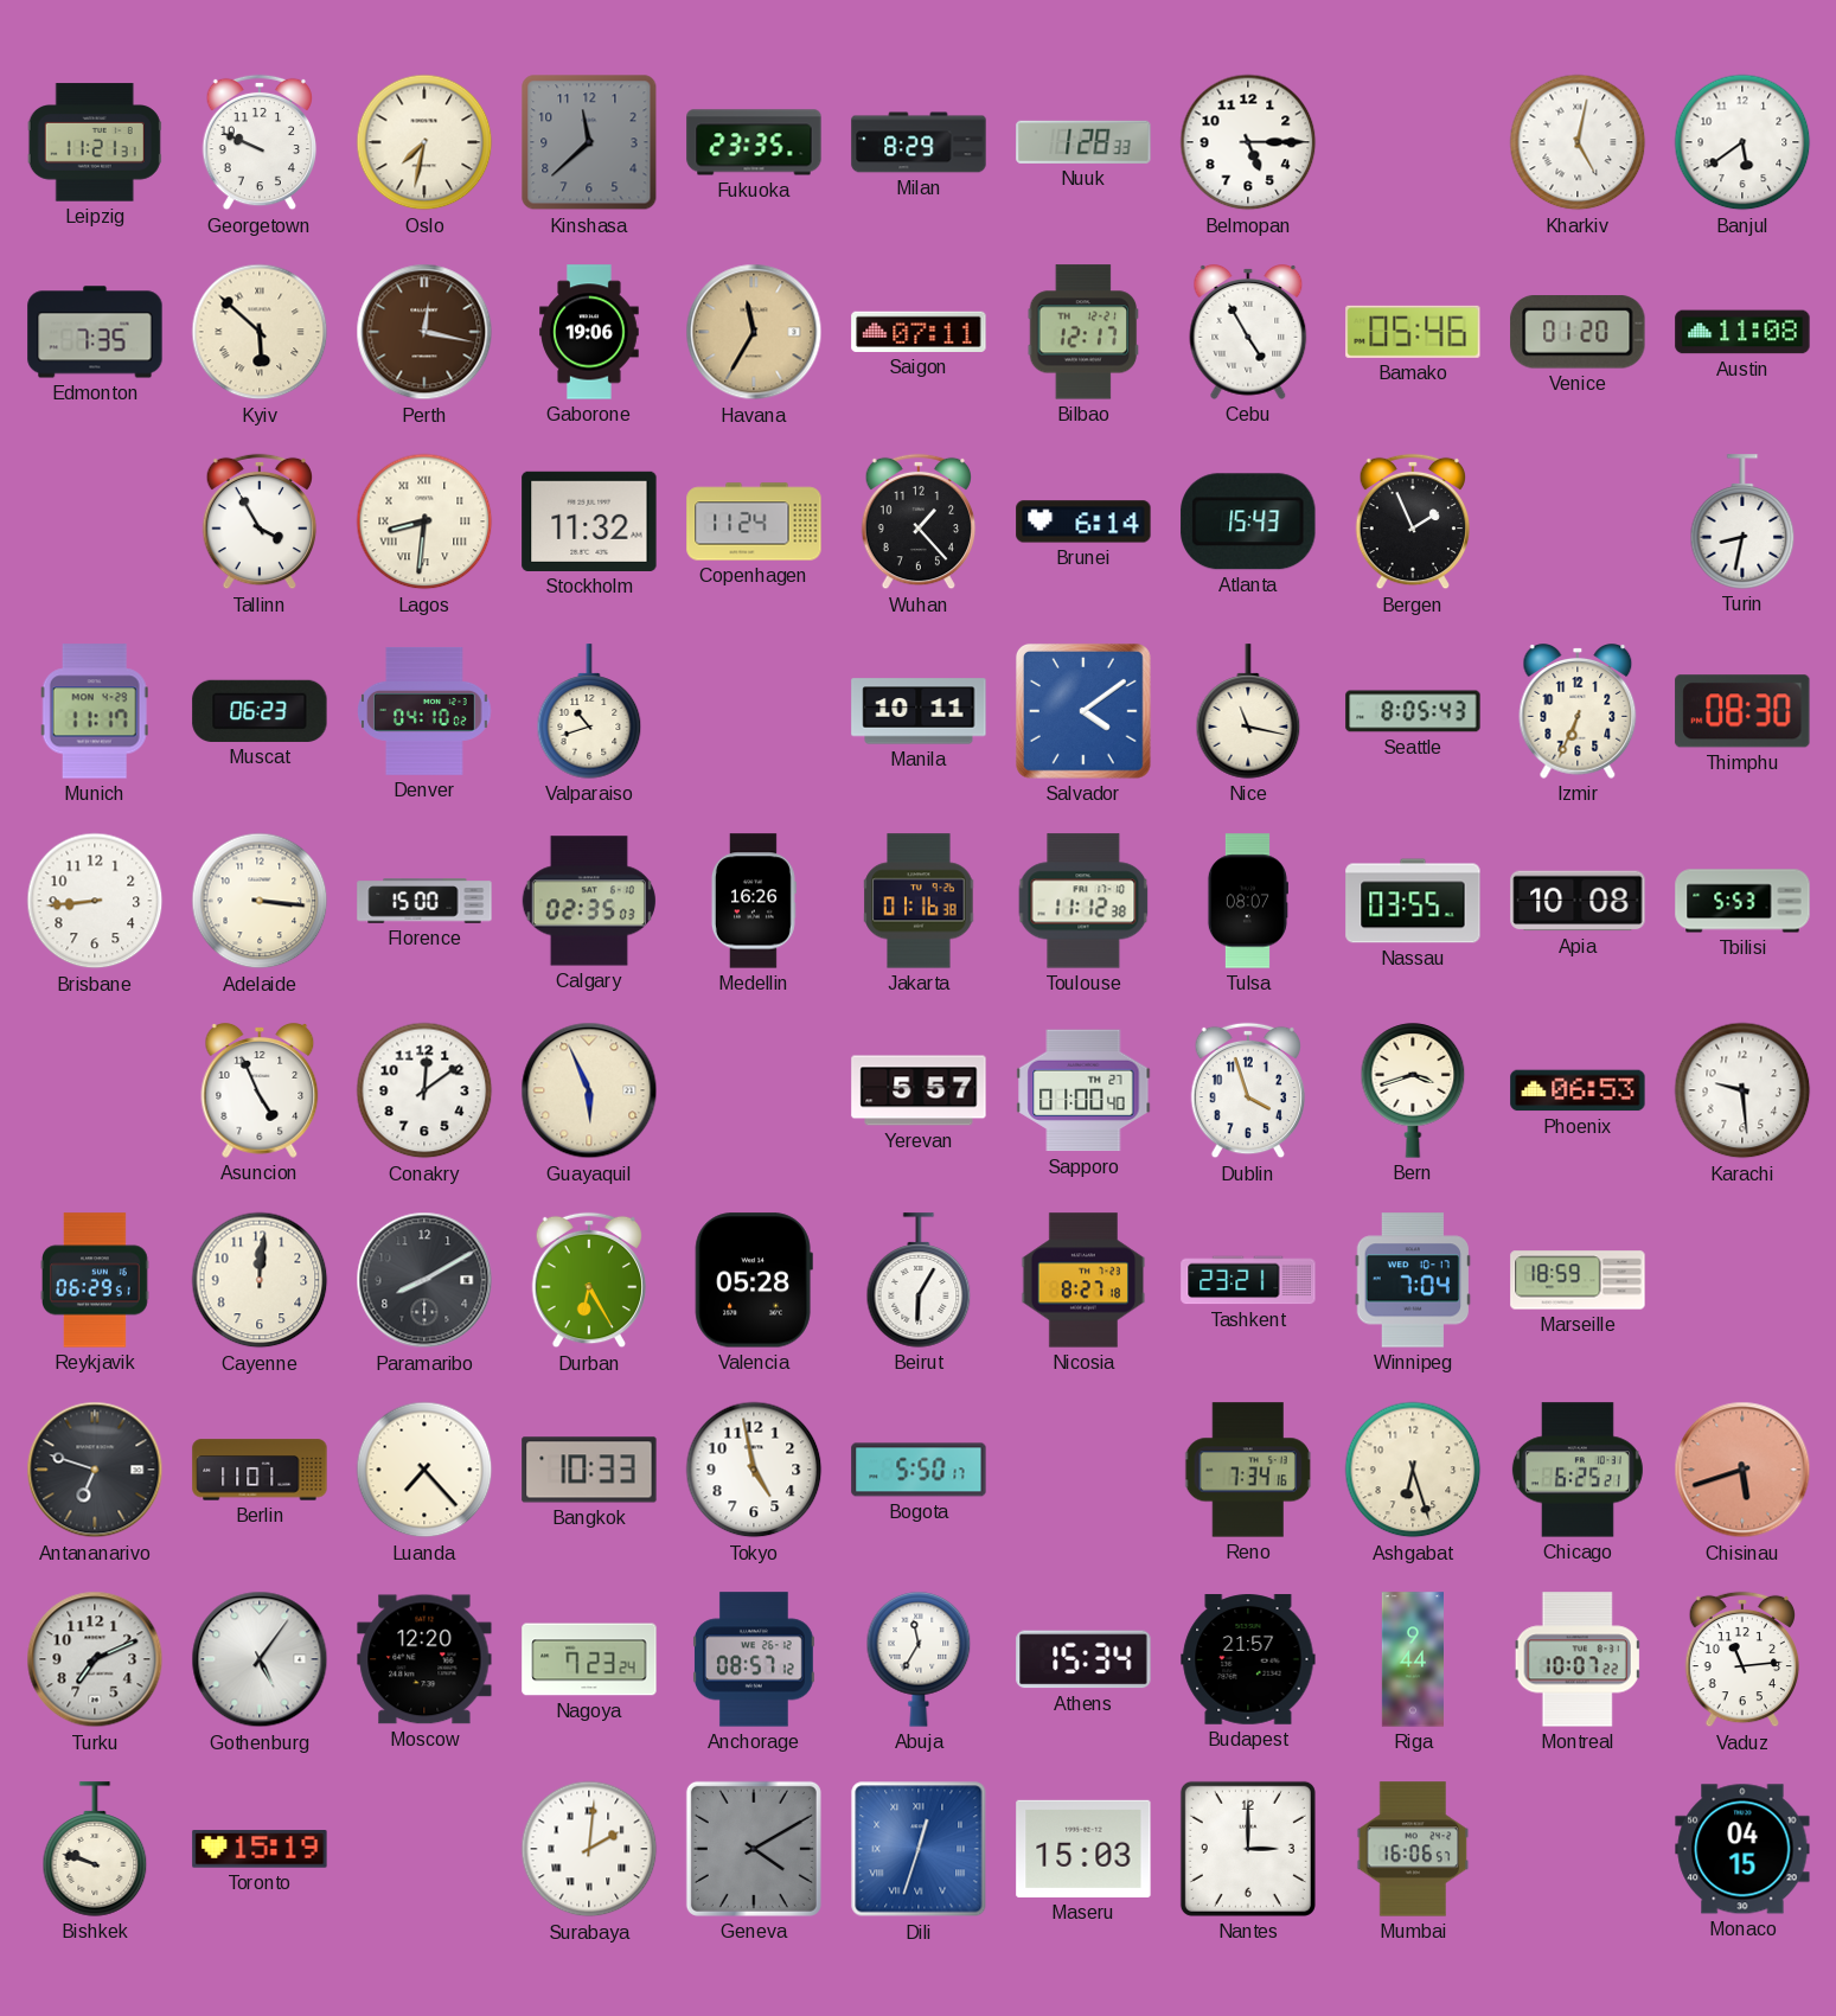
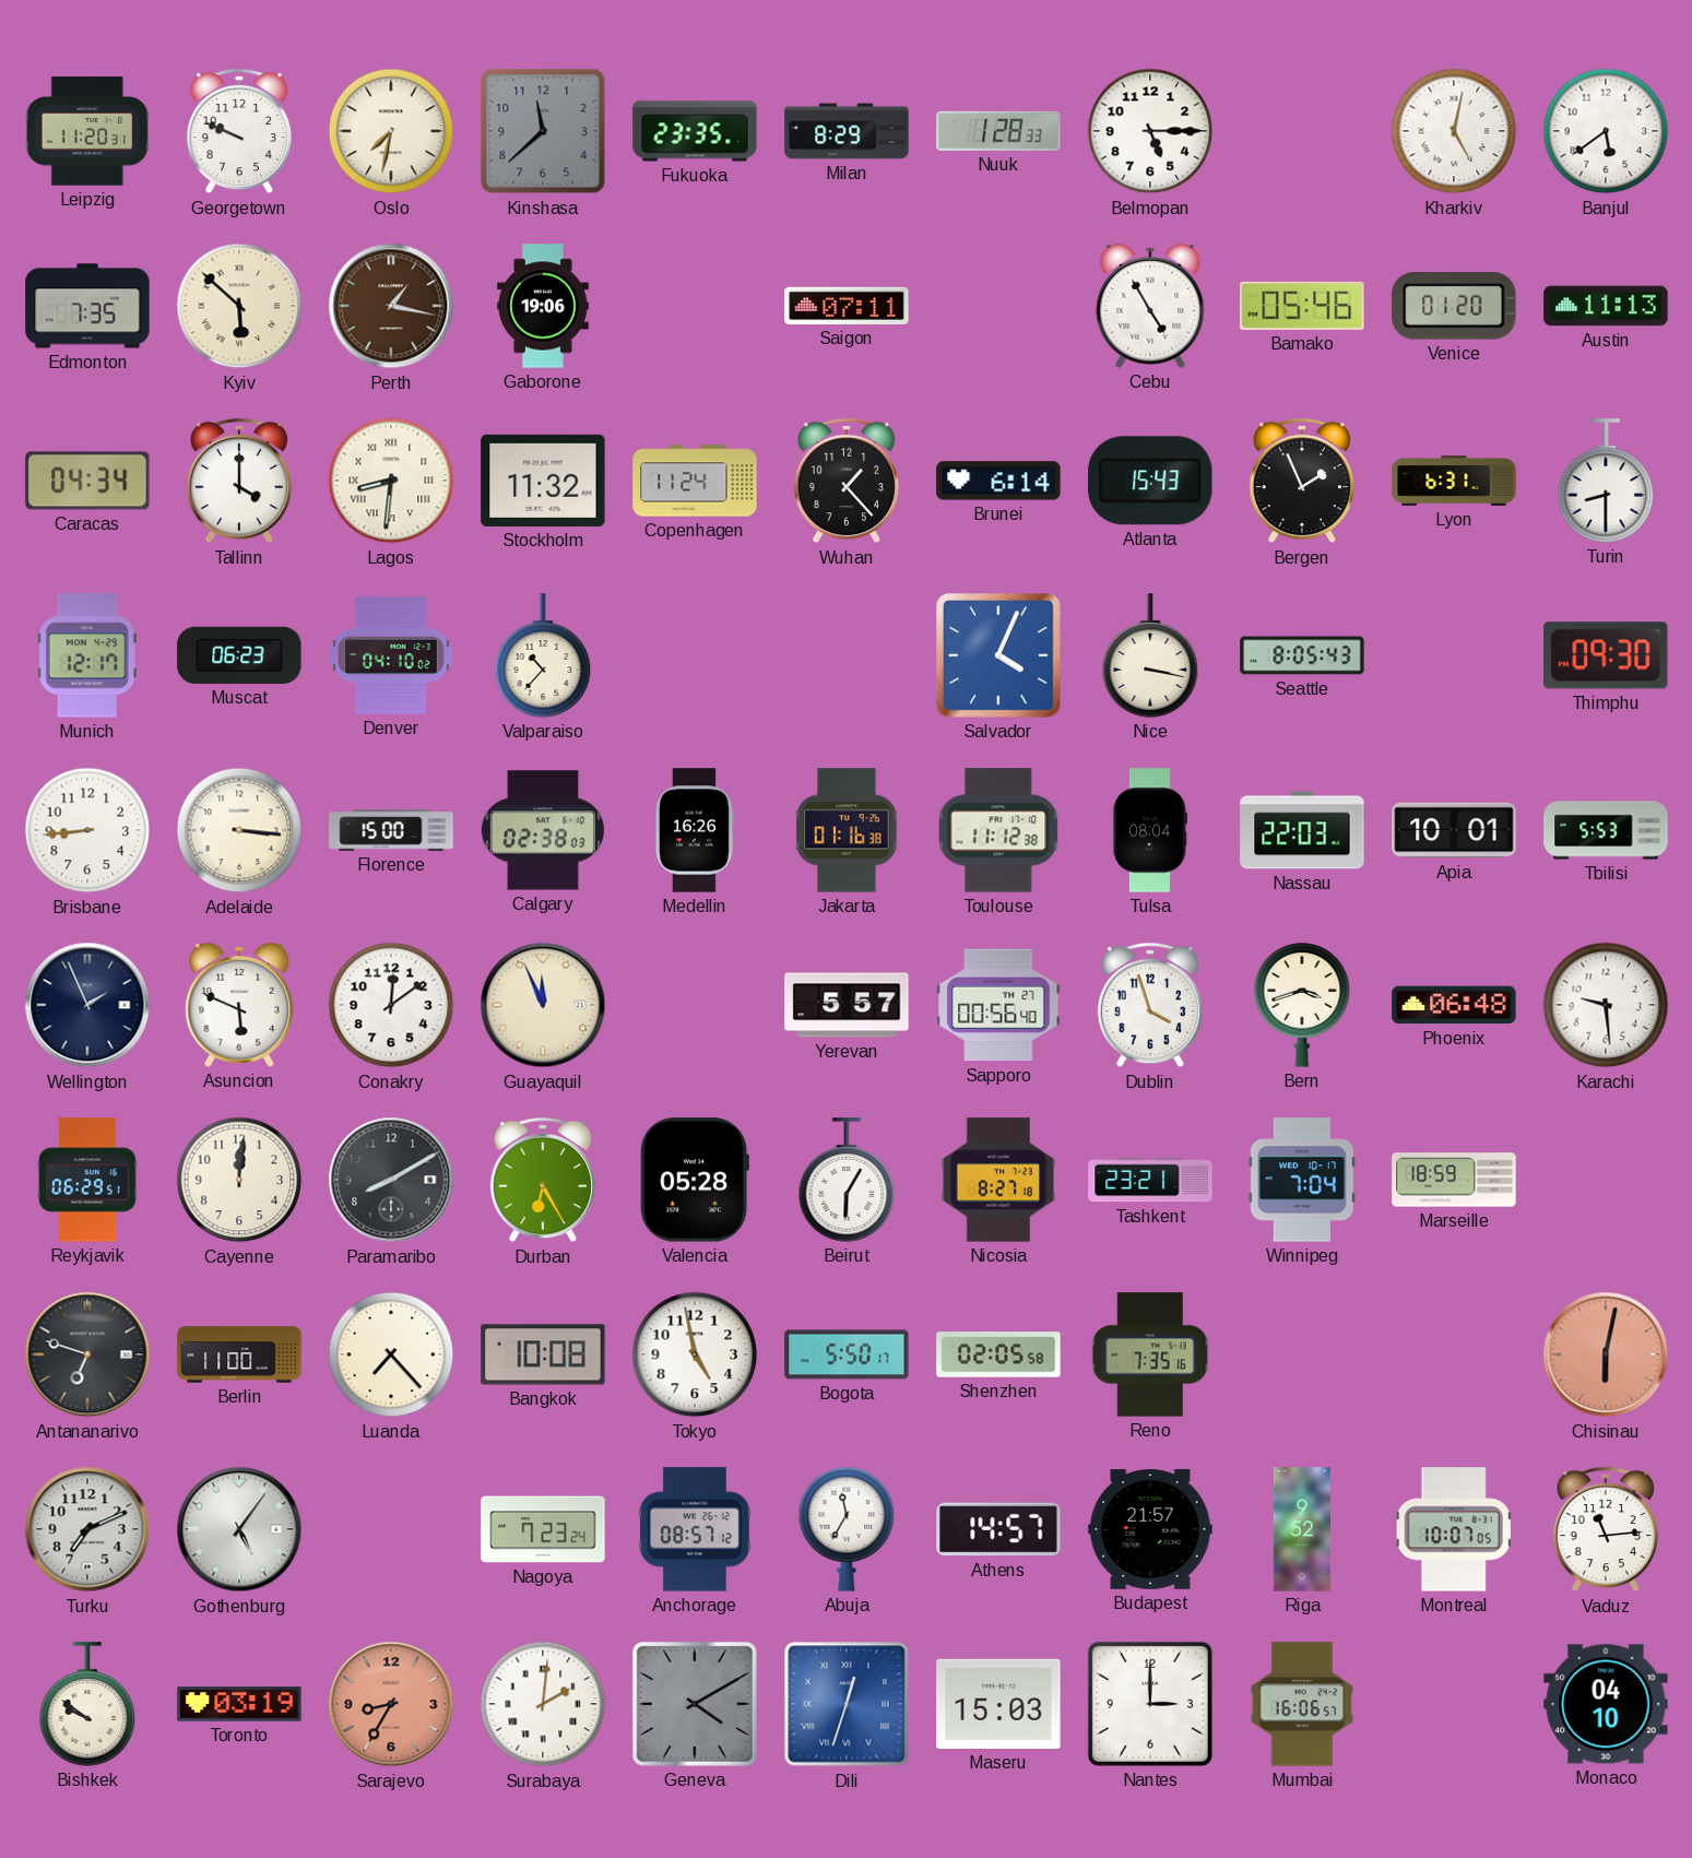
Leipzig: 11:21 -> 11:20
Perth: 12:17 -> 1:17
Havana: 11:35 -> none
Bilbao: 12:17 -> none
Austin: 11:08 -> 11:13
Caracas: none -> 04:34
Tallinn: 3:55 -> 4:00
Lyon: none -> 6:31
Turin: 8:32 -> 8:30
Munich: 11:17 -> 12:17
Valparaiso: 10:42 -> 10:37
Manila: 10:11 -> none
Salvador: 4:09 -> 4:04
Nice: 11:17 -> 3:17
Izmir: 6:34 -> none
Thimphu: 08:30 -> 09:30
Calgary: 02:35 -> 02:38
Tulsa: 08:07 -> 08:04
Nassau: 03:55 -> 22:03
Apia: 10:08 -> 10:01
Wellington: none -> 1:56
Asuncion: 4:56 -> 5:49
Guayaquil: 5:56 -> 11:56
Sapporo: 01:00 -> 00:56
Phoenix: 06:53 -> 06:48
Berlin: 11:01 -> 11:00
Bangkok: 10:33 -> 10:08
Shenzhen: none -> 02:05
Reno: 7:34 -> 7:35
Ashgabat: 6:27 -> none
Chicago: 6:25 -> none
Chisinau: 5:42 -> 6:02
Moscow: 12:20 -> none
Athens: 15:34 -> 14:57
Riga: 9:44 -> 9:52
Montreal: 10:07:22 -> 10:07:05
Bishkek: 9:48 -> 9:51
Toronto: 15:19 -> 03:19
Sarajevo: none -> 8:35
Monaco: 04:15 -> 04:10
